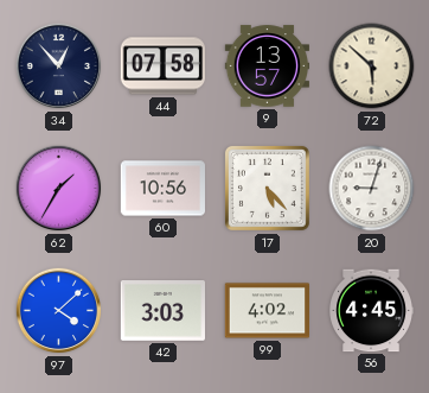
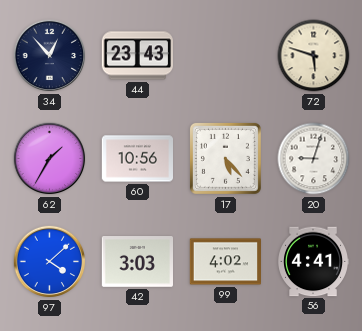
44: 07:58 -> 23:43
9: 13:57 -> none
72: 5:52 -> 5:48
56: 4:45 -> 4:41
